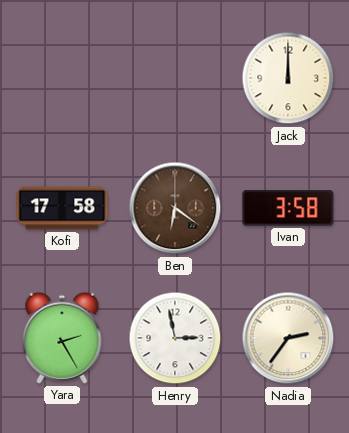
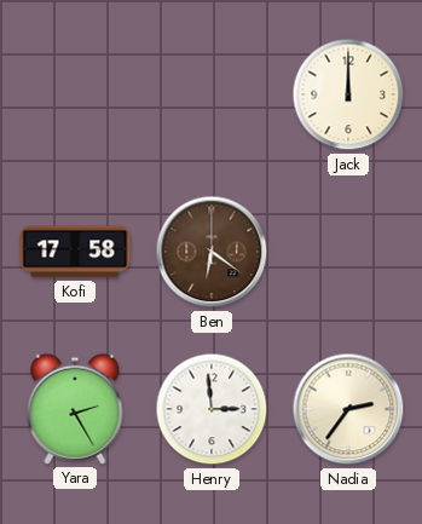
Ivan: 3:58 -> none
Henry: 2:58 -> 2:59
